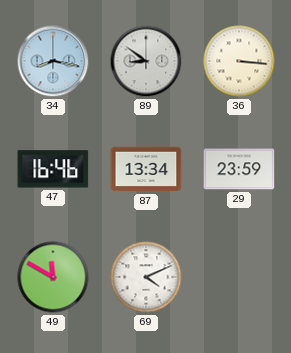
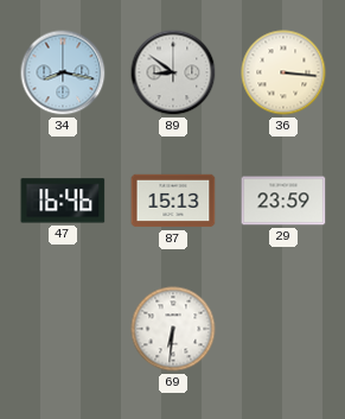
87: 13:34 -> 15:13
49: 11:50 -> none
69: 4:11 -> 6:31
